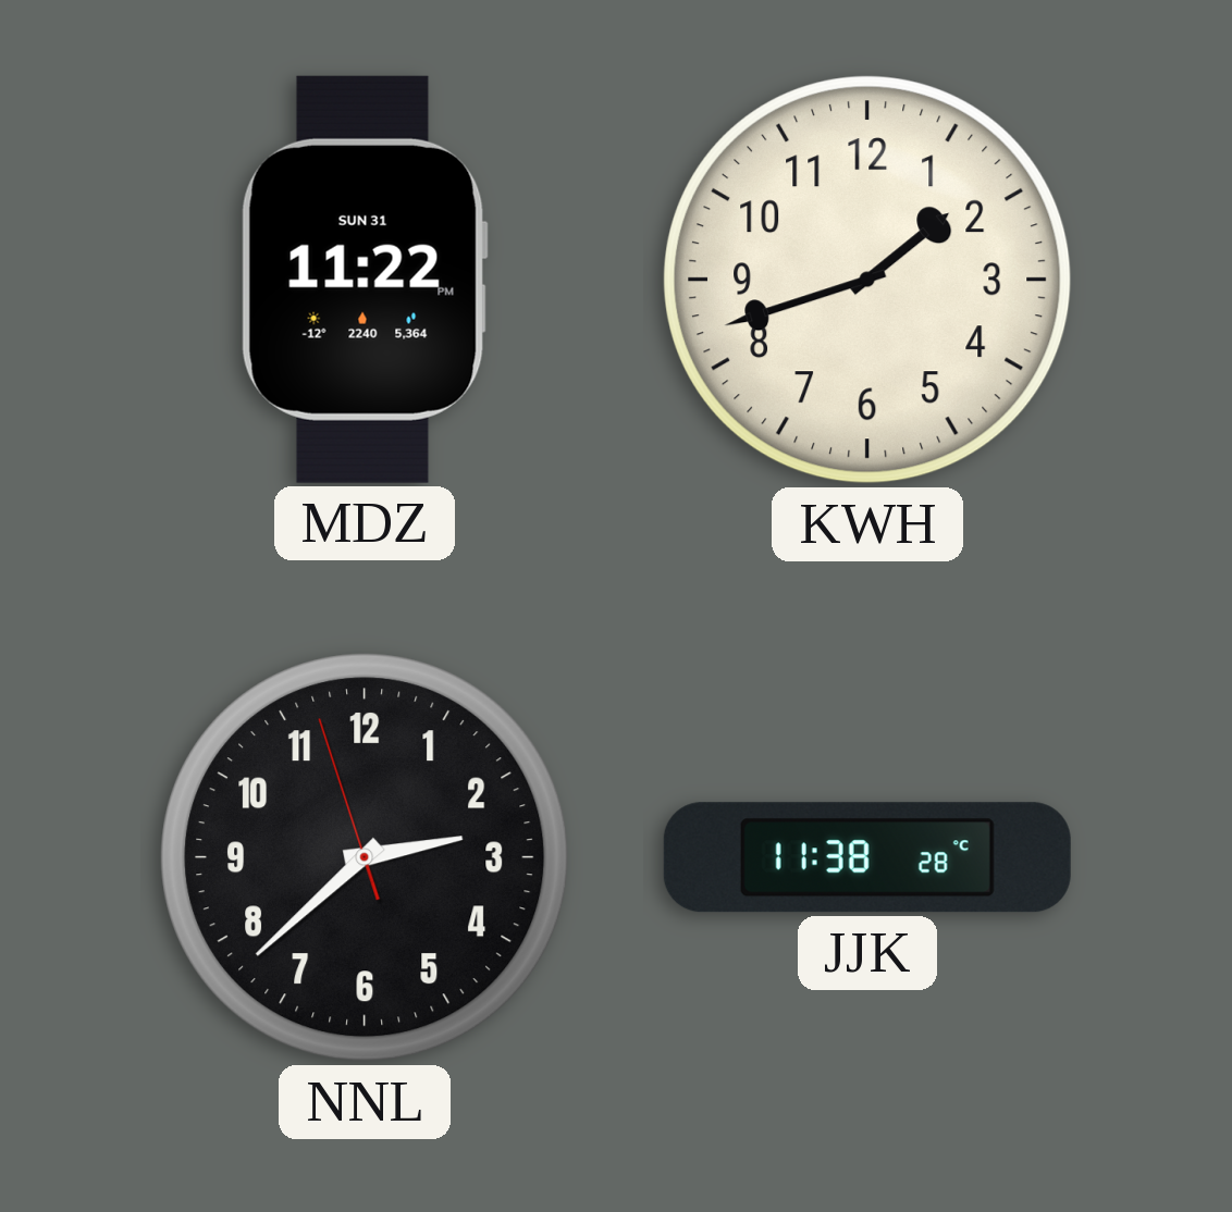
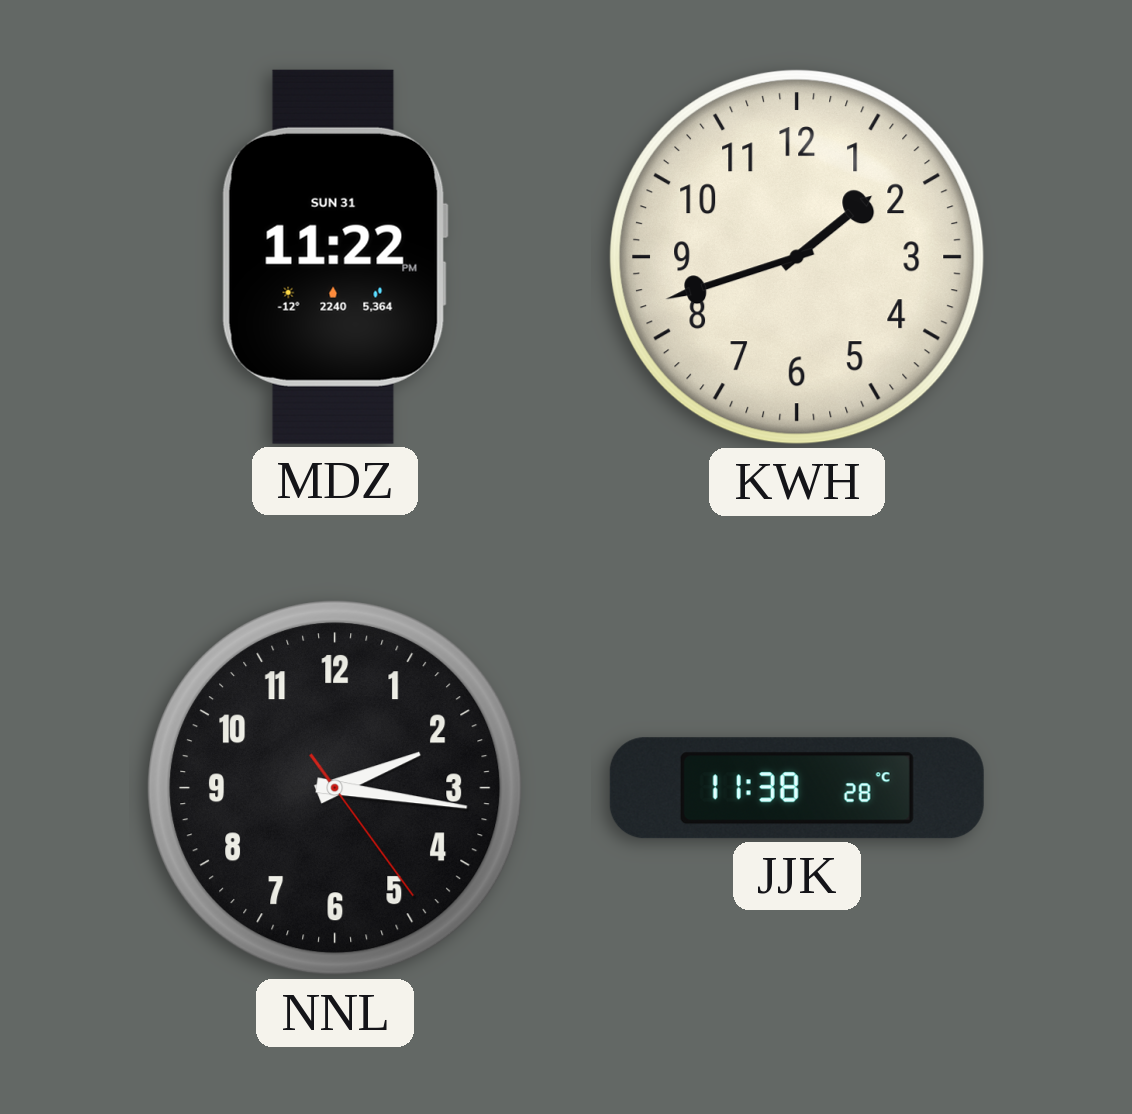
NNL: 2:37 -> 2:16
